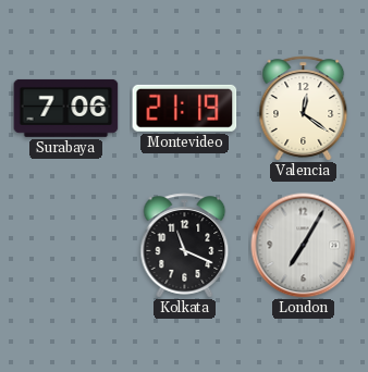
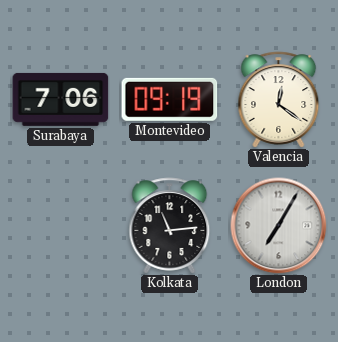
Montevideo: 21:19 -> 09:19
Kolkata: 11:19 -> 11:14
